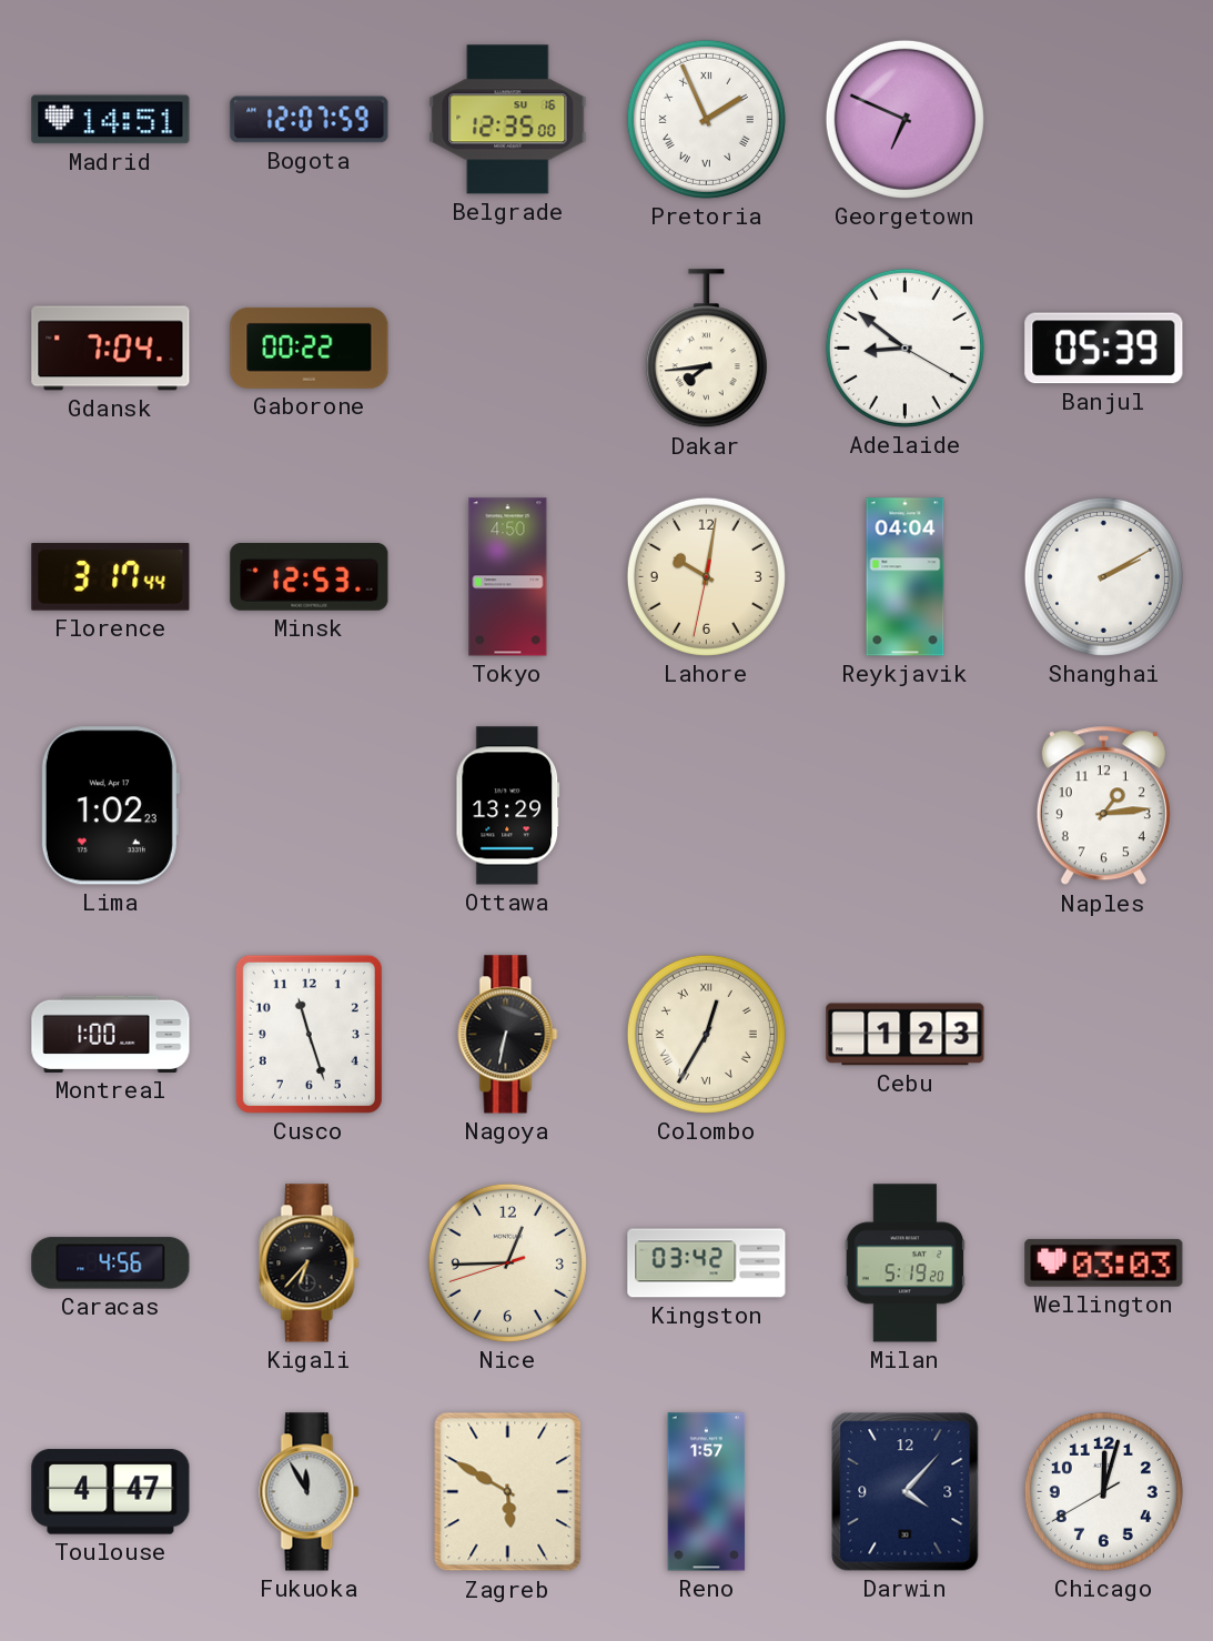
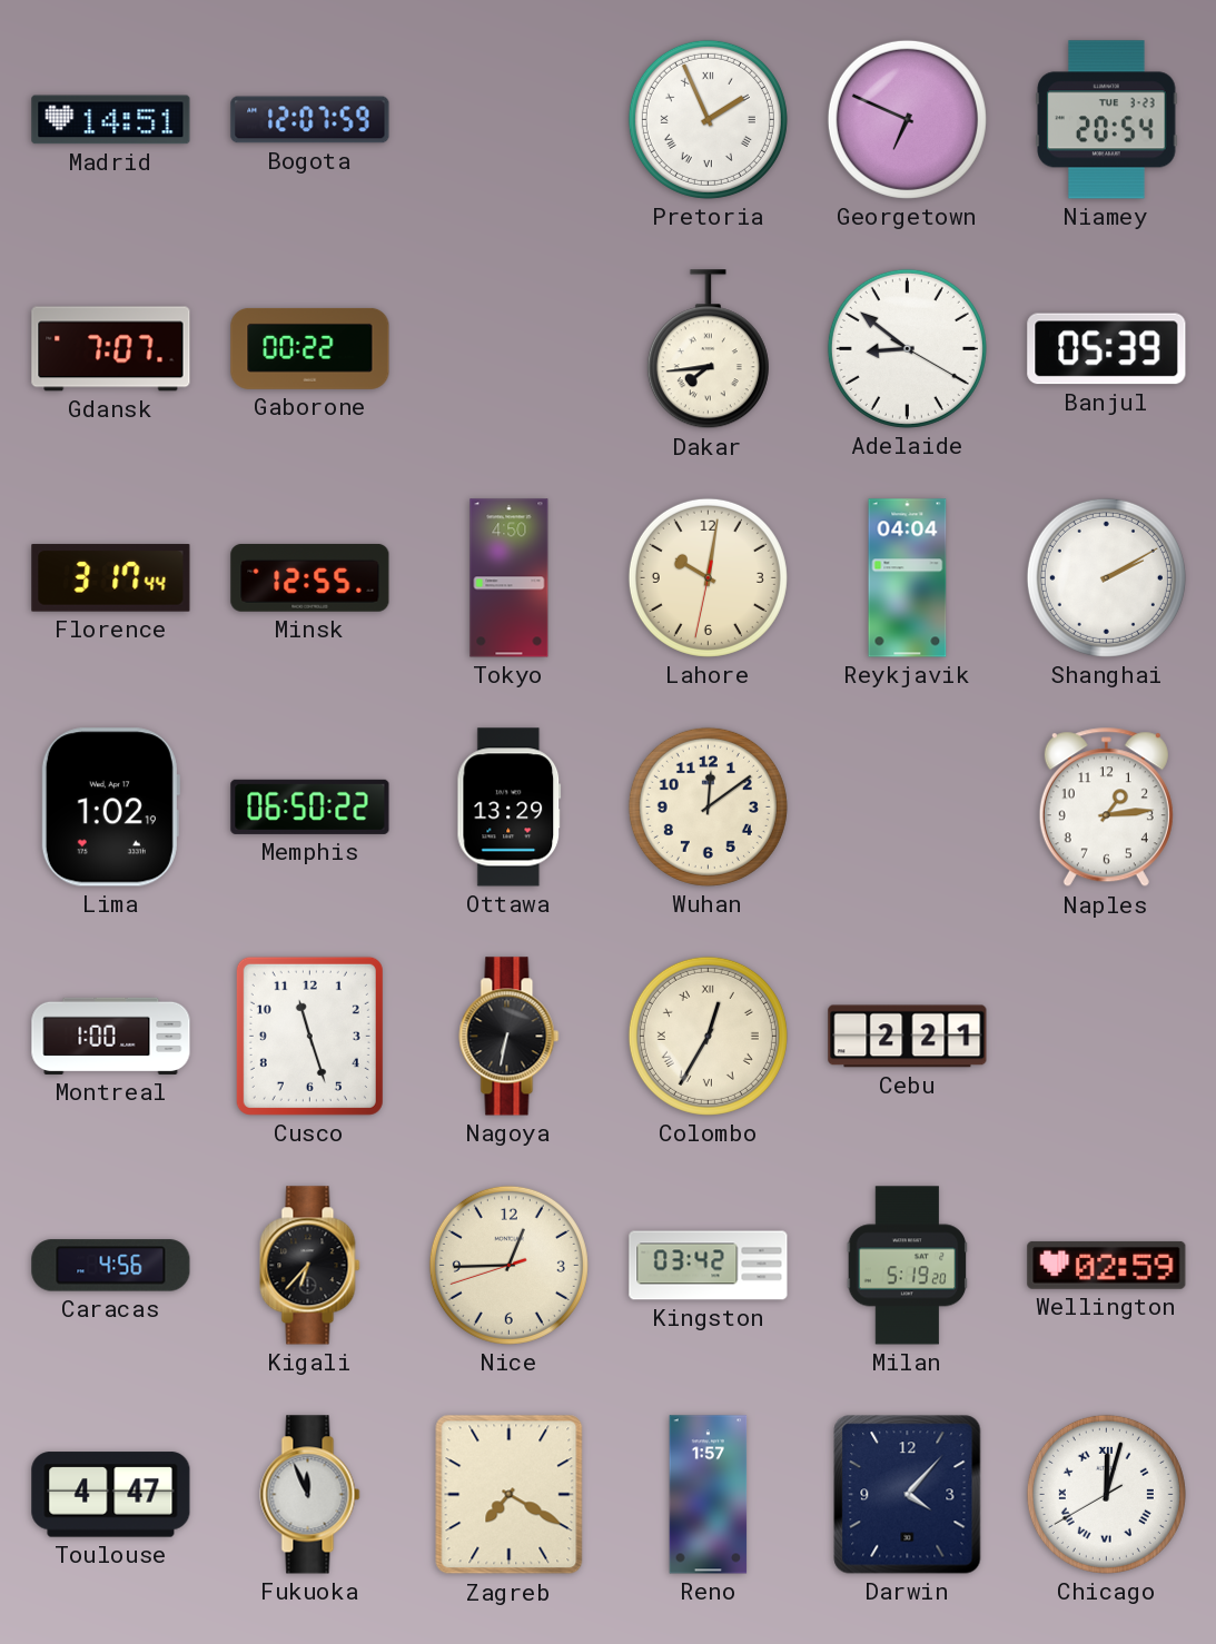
Belgrade: 12:35 -> none
Niamey: none -> 20:54
Gdansk: 7:04 -> 7:07
Minsk: 12:53 -> 12:55
Lima: 1:02:23 -> 1:02:19
Memphis: none -> 06:50
Wuhan: none -> 12:09
Cebu: 1:23 -> 2:21
Wellington: 03:03 -> 02:59
Fukuoka: 11:55 -> 11:56
Zagreb: 5:50 -> 7:20
Chicago numerals: Arabic -> Roman
